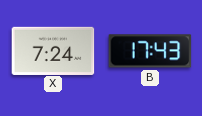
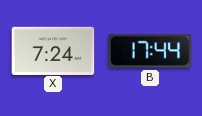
B: 17:43 -> 17:44
